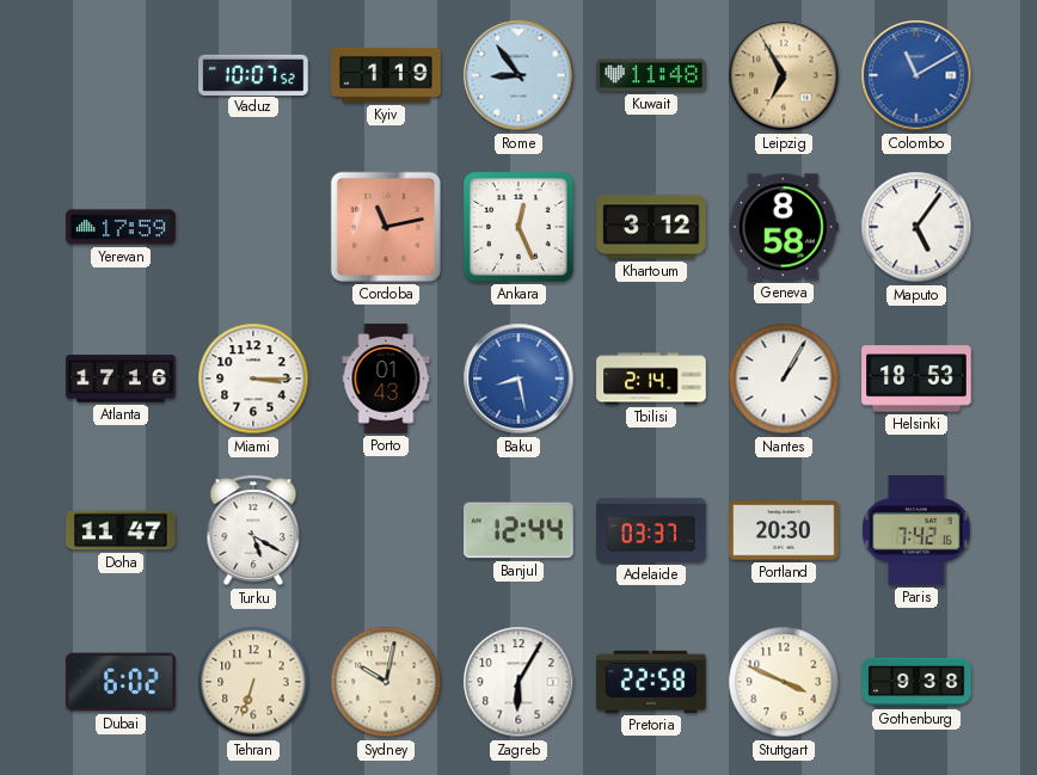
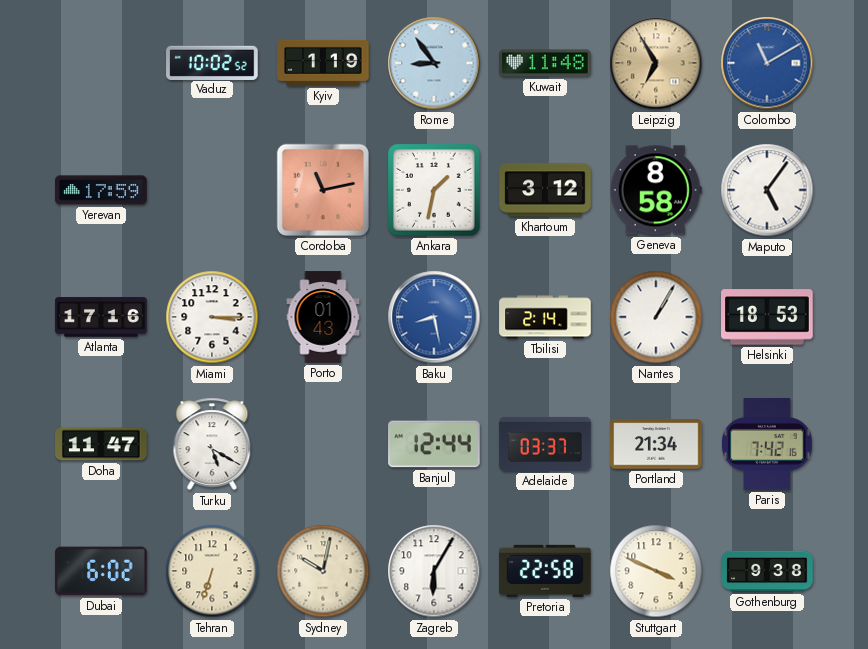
Vaduz: 10:07 -> 10:02
Ankara: 12:26 -> 1:32
Portland: 20:30 -> 21:34
